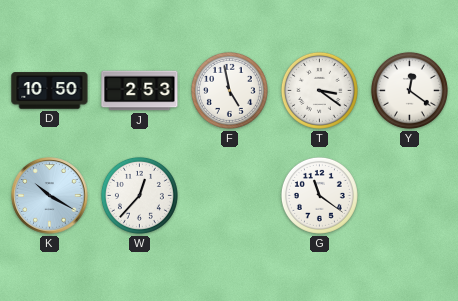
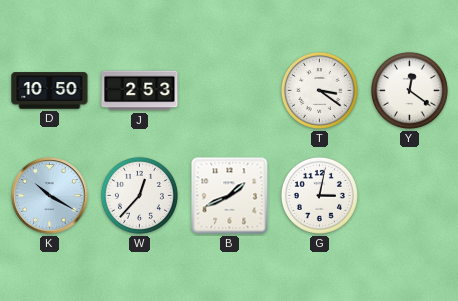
F: 4:58 -> none
B: none -> 1:41
G: 11:21 -> 3:02
